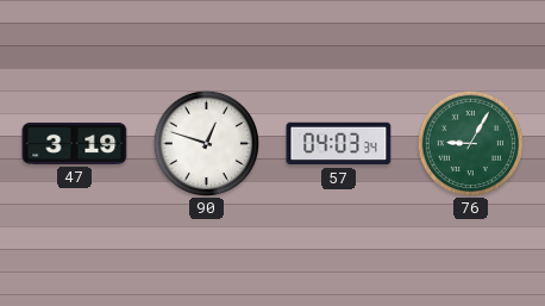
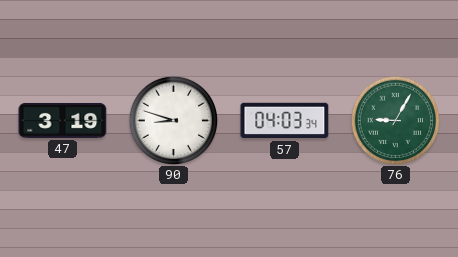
90: 12:48 -> 8:48
